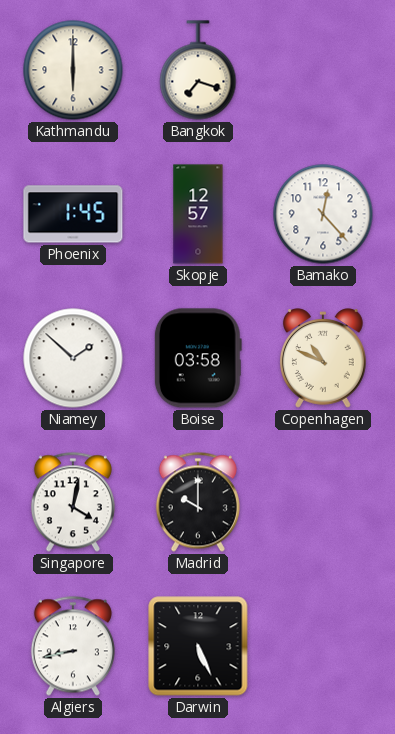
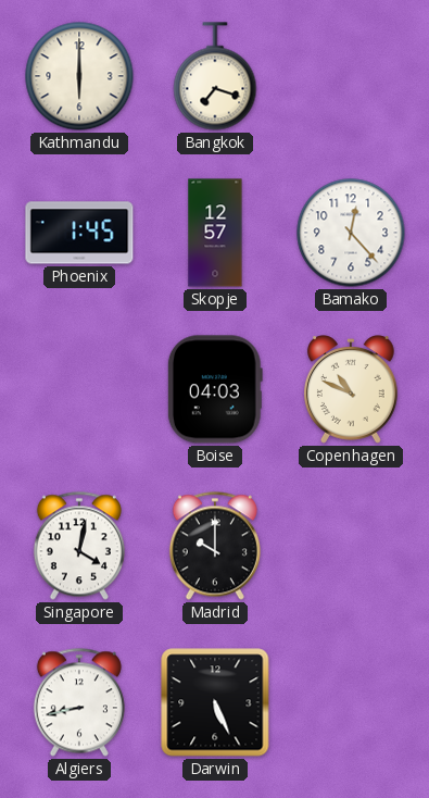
Niamey: 1:52 -> none
Boise: 03:58 -> 04:03
